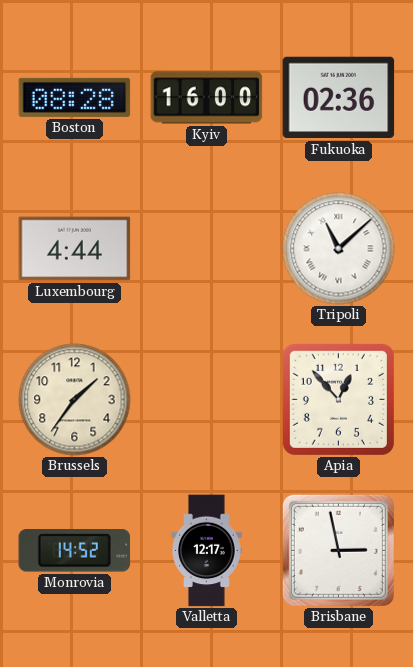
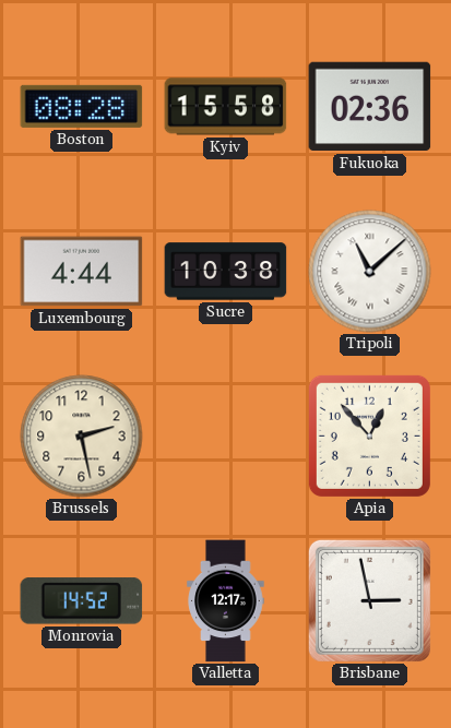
Kyiv: 16:00 -> 15:58
Sucre: none -> 10:38
Brussels: 1:36 -> 2:28
